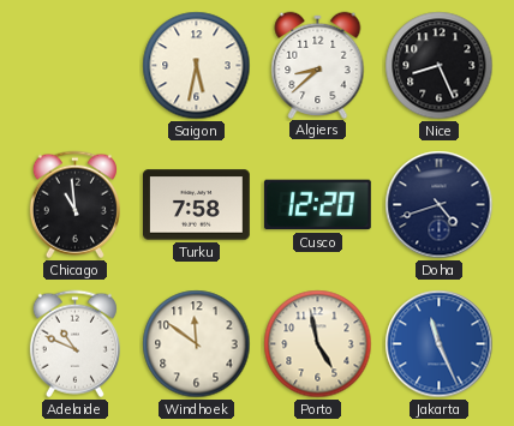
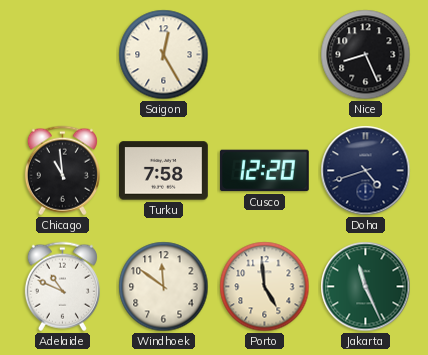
Saigon: 5:32 -> 12:25
Algiers: 8:38 -> none
Porto: 4:58 -> 4:59
Jakarta dial: blue -> green
